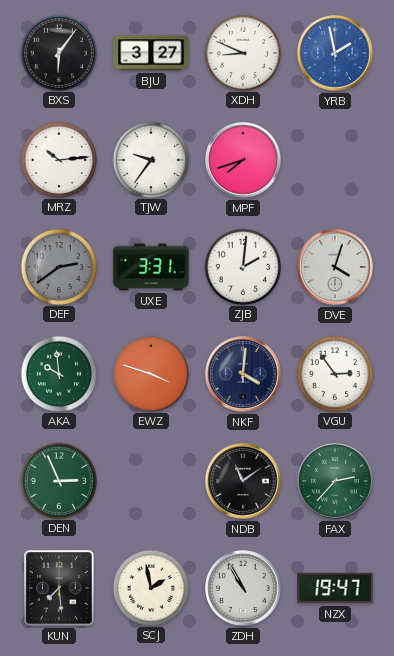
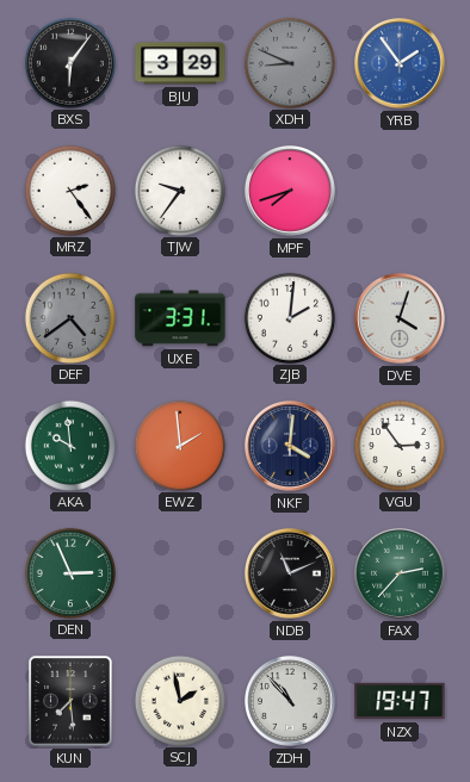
BJU: 3:27 -> 3:29
XDH dial: white -> grey
YRB: 1:58 -> 1:54
MRZ: 10:14 -> 2:24
DEF: 2:39 -> 4:39
EWZ: 3:48 -> 1:59
NDB: 11:09 -> 11:11
ZDH: 10:55 -> 10:53
